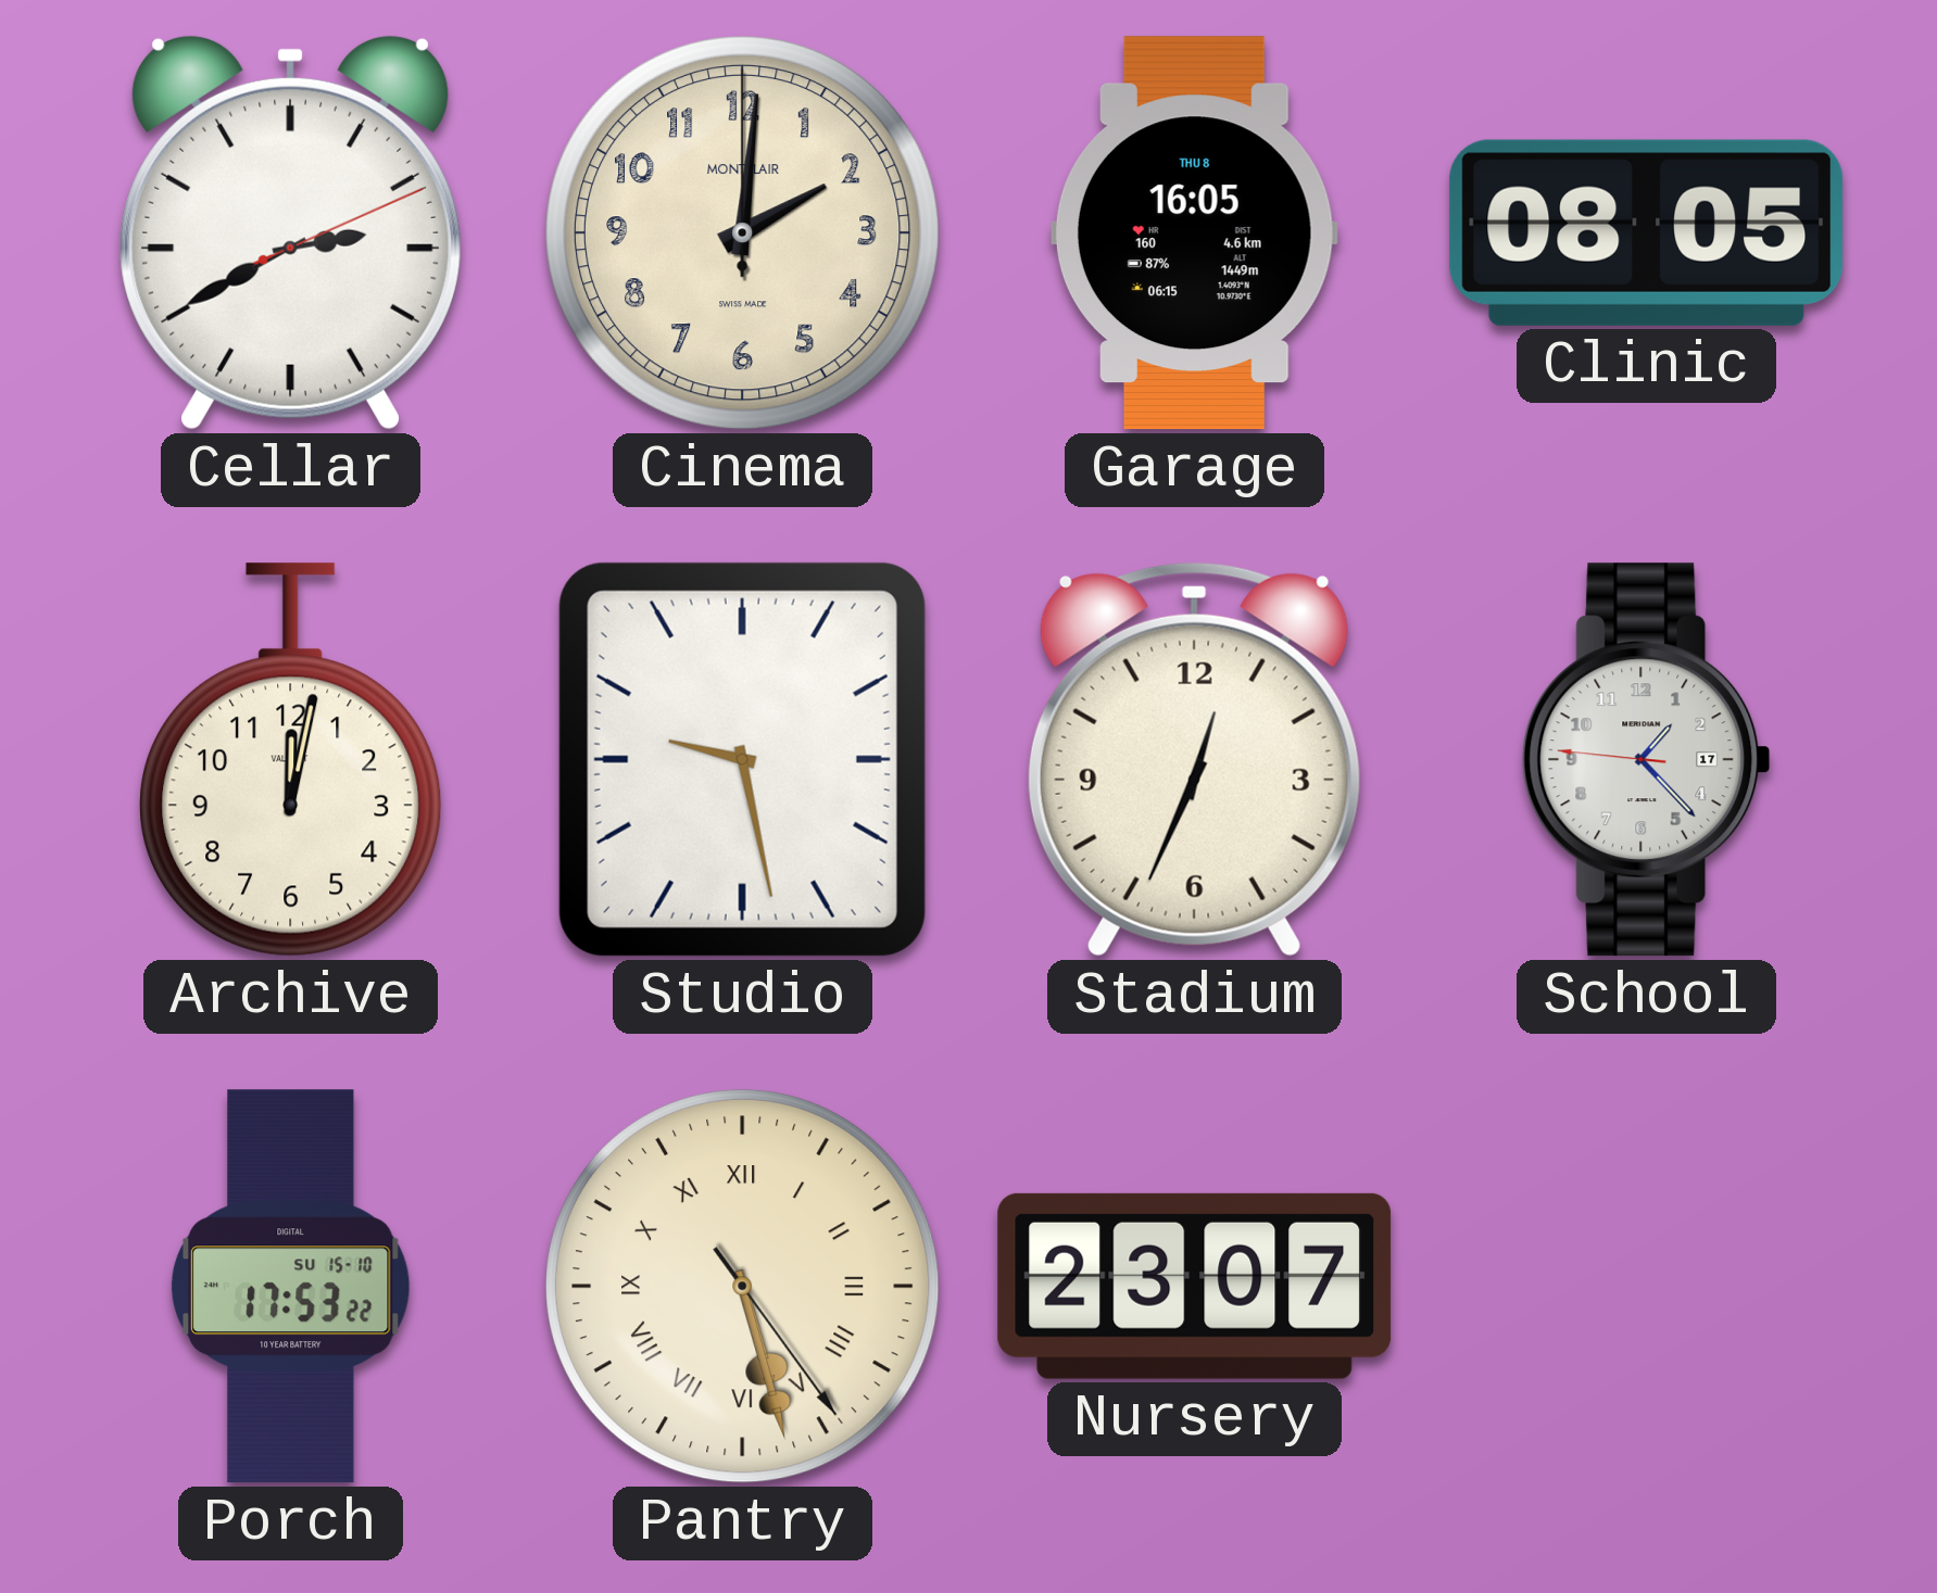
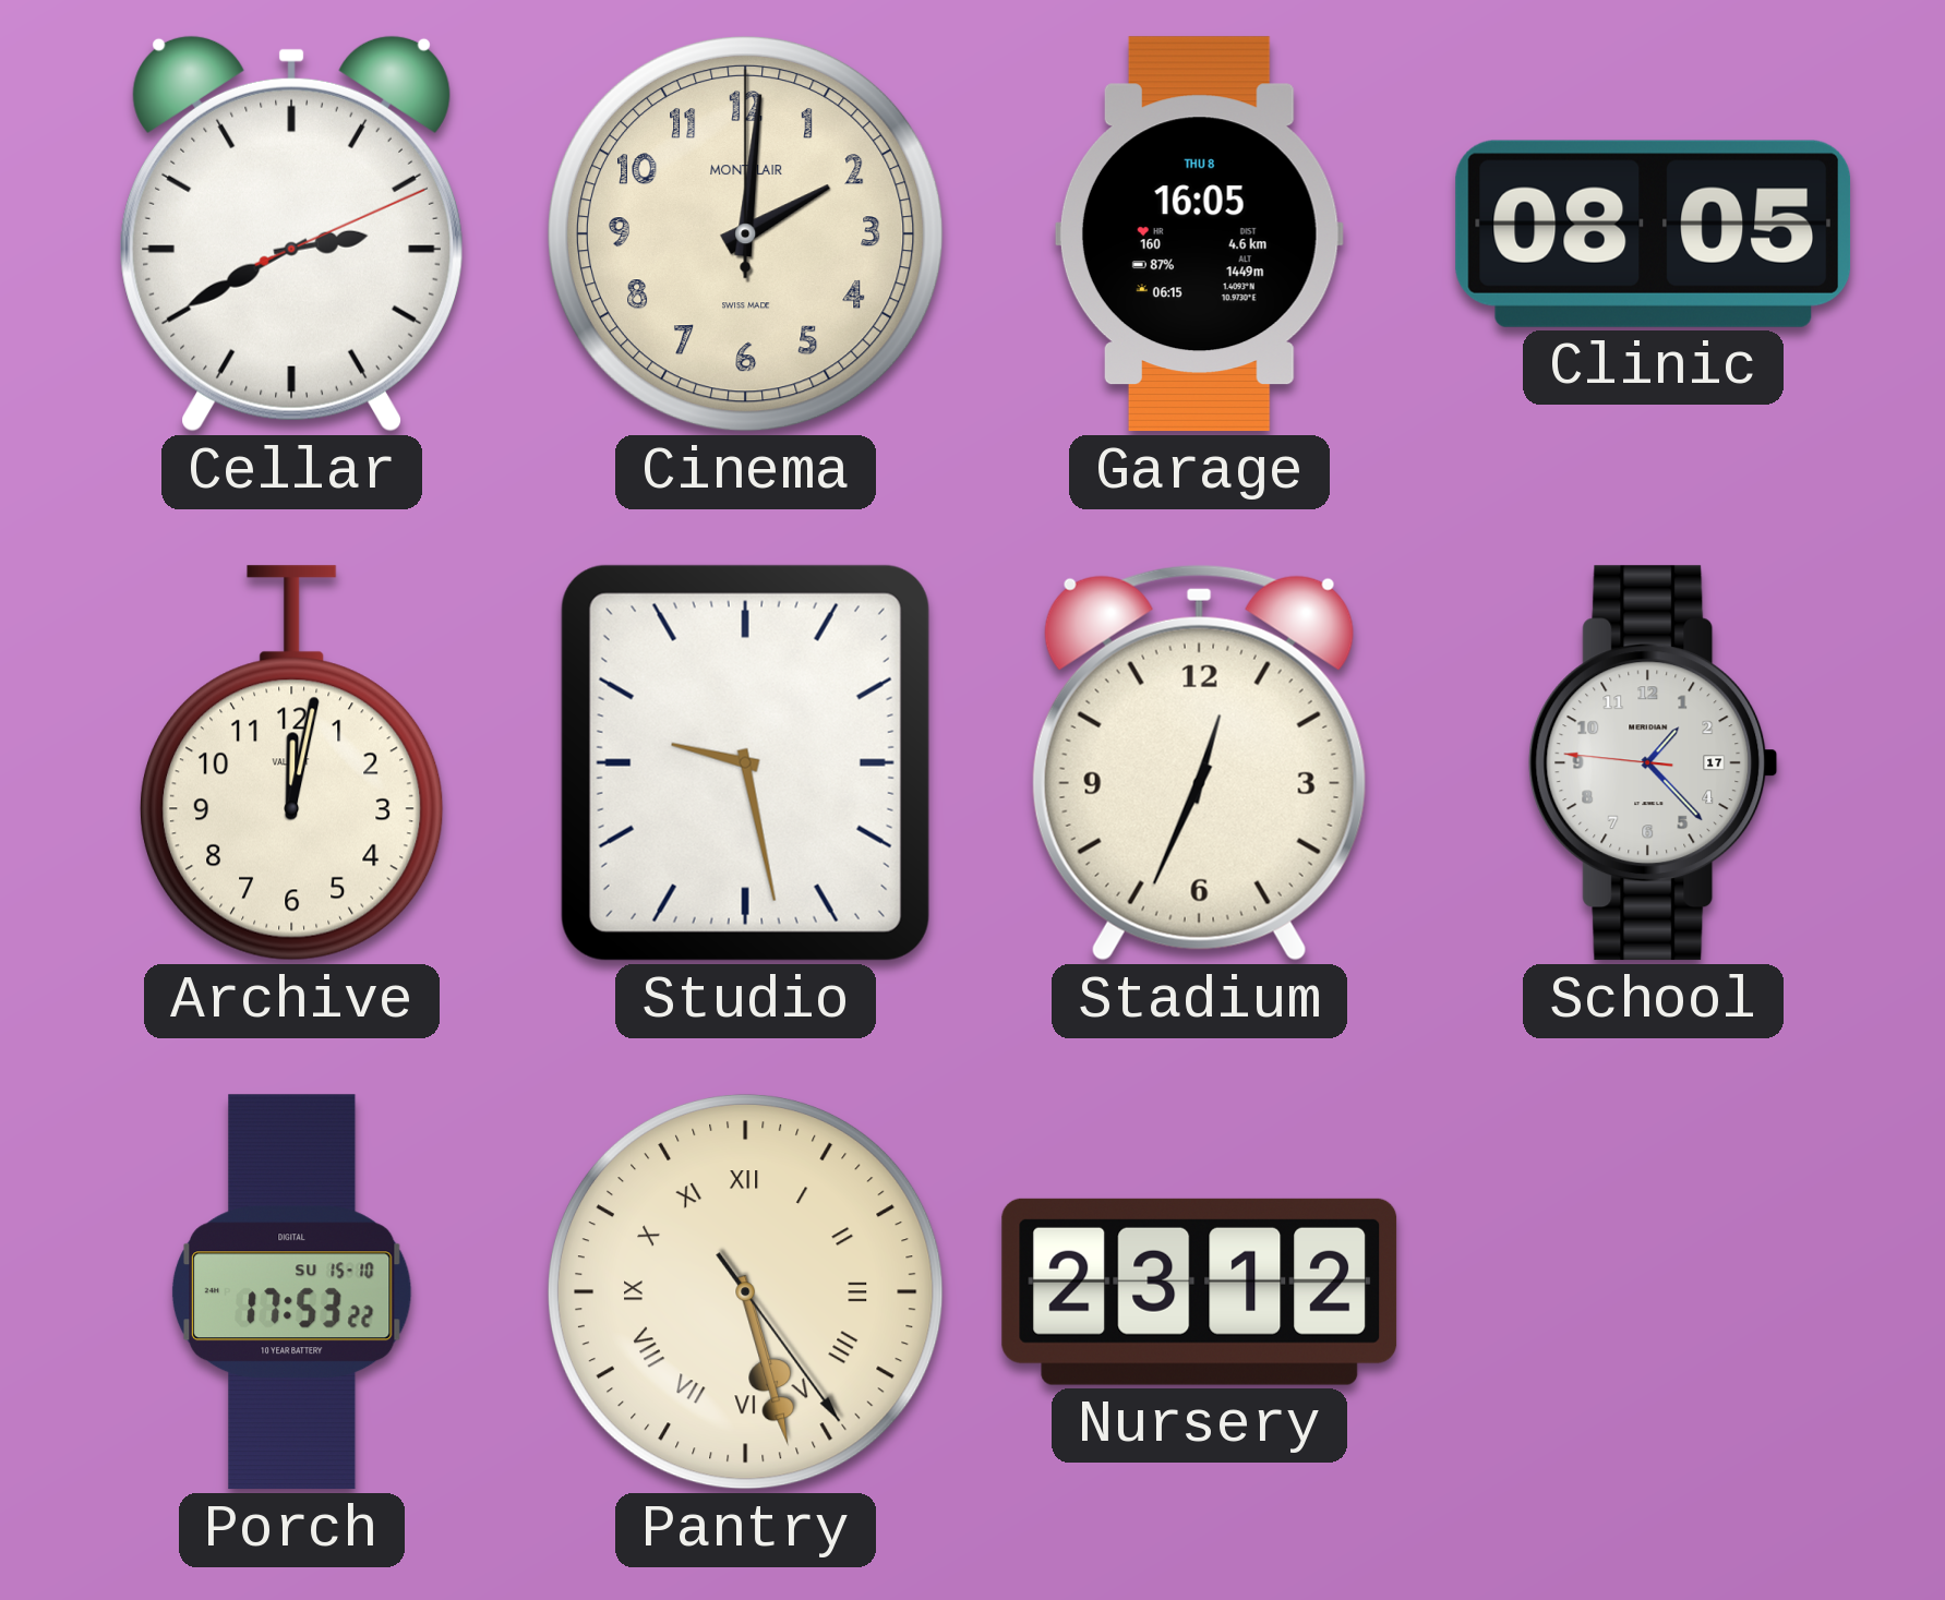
Nursery: 23:07 -> 23:12
